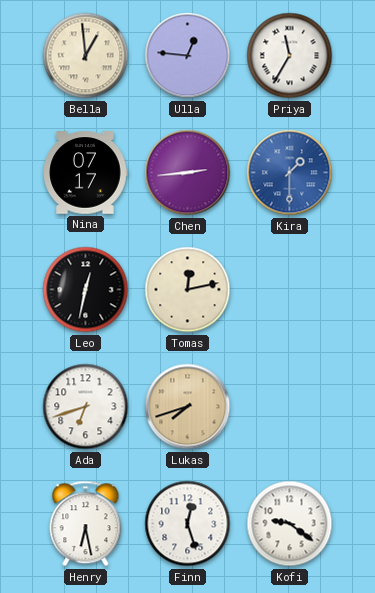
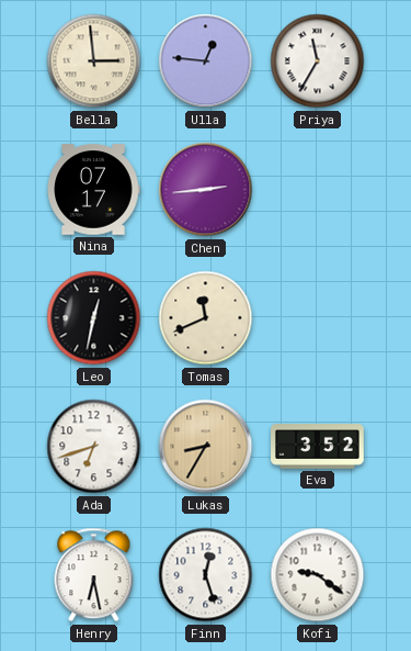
Bella: 12:59 -> 2:59
Kira: 1:30 -> none
Tomas: 12:13 -> 11:41
Lukas: 7:42 -> 8:35
Eva: none -> 3:52
